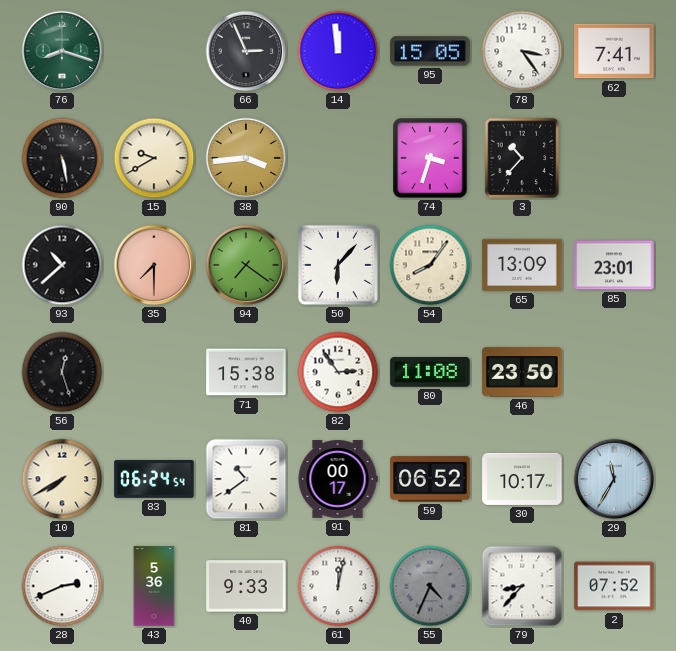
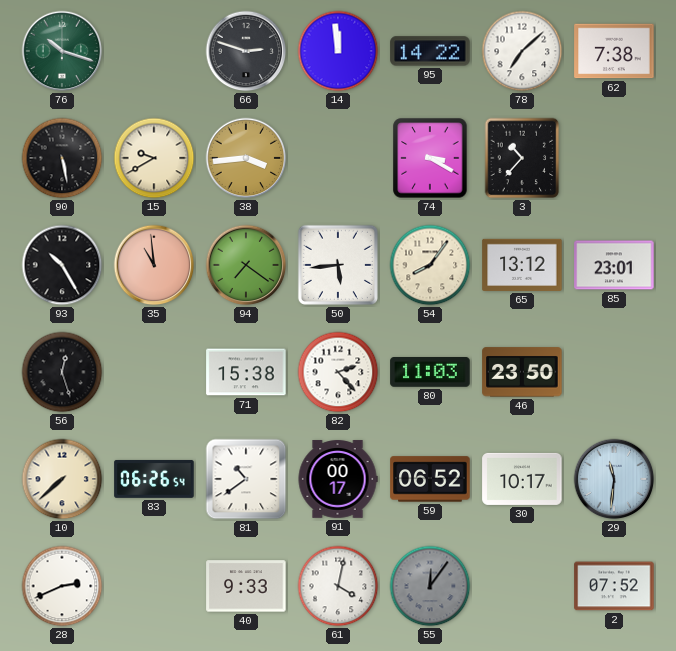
76: 8:18 -> 10:18
66: 2:56 -> 2:48
95: 15:05 -> 14:22
78: 3:24 -> 7:08
62: 7:41 -> 7:38
74: 3:33 -> 3:20
93: 10:38 -> 10:25
35: 7:30 -> 10:59
50: 6:07 -> 5:44
65: 13:09 -> 13:12
82: 2:54 -> 2:23
80: 11:08 -> 11:03
10: 7:40 -> 7:38
83: 06:24 -> 06:26
29: 11:35 -> 11:31
43: 5:36 -> none
61: 12:02 -> 4:02
55: 4:34 -> 12:06
79: 8:37 -> none
